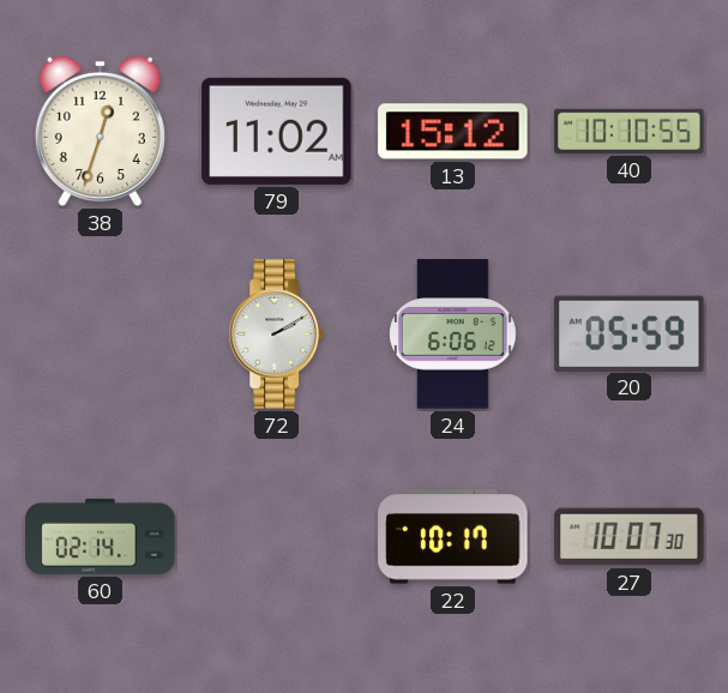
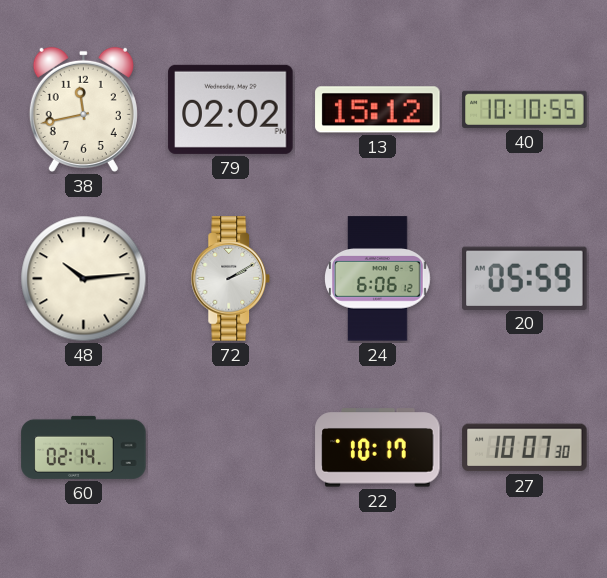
38: 12:33 -> 11:43
79: 11:02 -> 02:02
48: none -> 10:14
